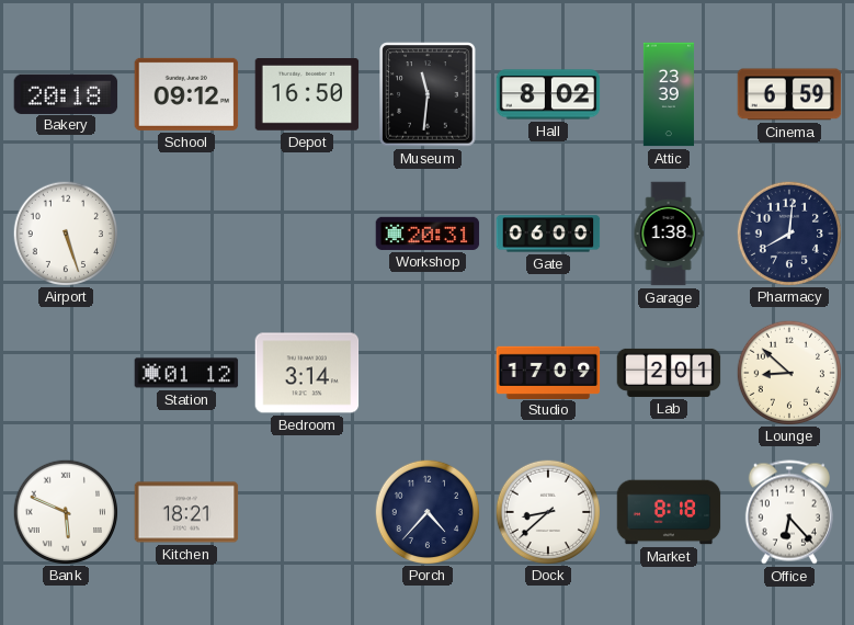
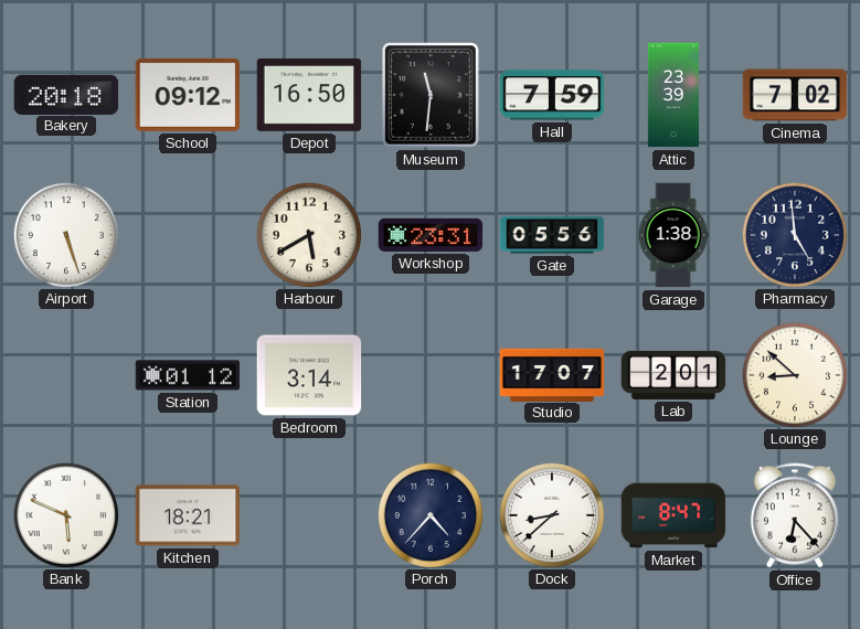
Hall: 8:02 -> 7:59
Cinema: 6:59 -> 7:02
Harbour: none -> 5:40
Workshop: 20:31 -> 23:31
Gate: 06:00 -> 05:56
Pharmacy: 8:01 -> 4:59
Studio: 17:09 -> 17:07
Market: 8:18 -> 8:47
